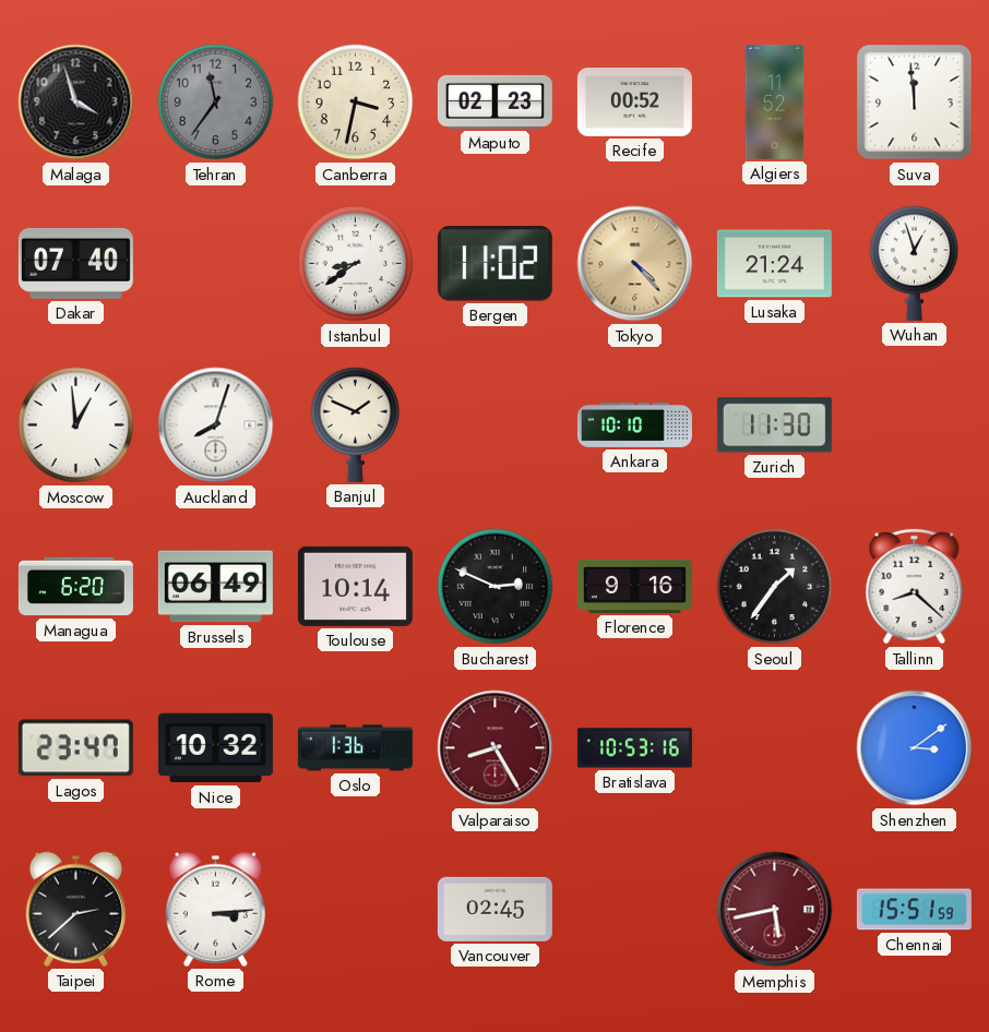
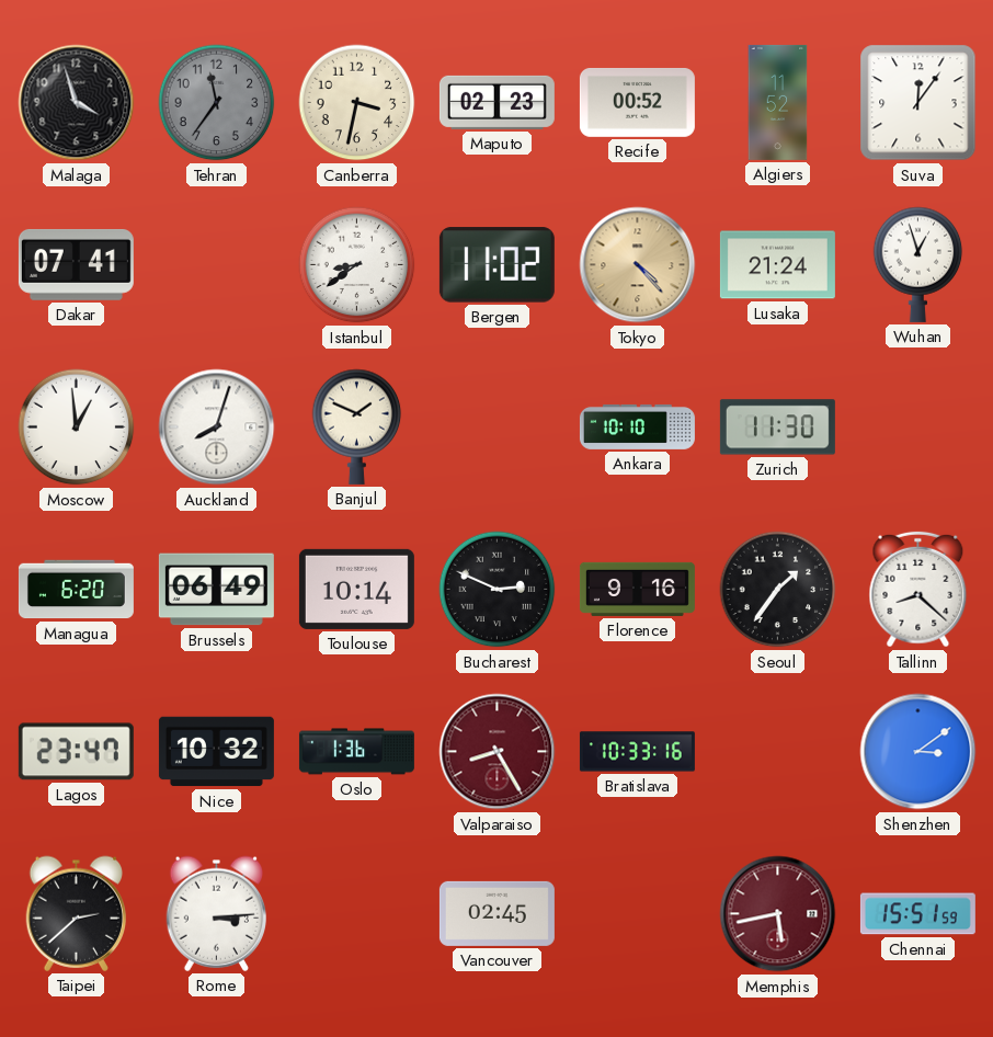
Suva: 11:59 -> 12:06
Dakar: 07:40 -> 07:41
Bratislava: 10:53 -> 10:33
